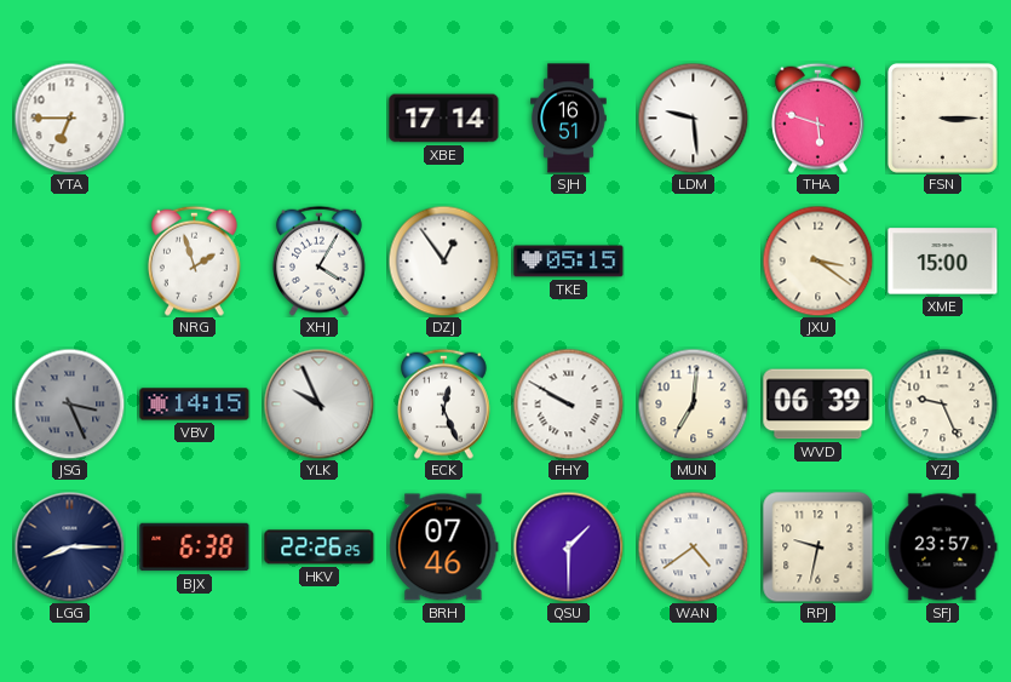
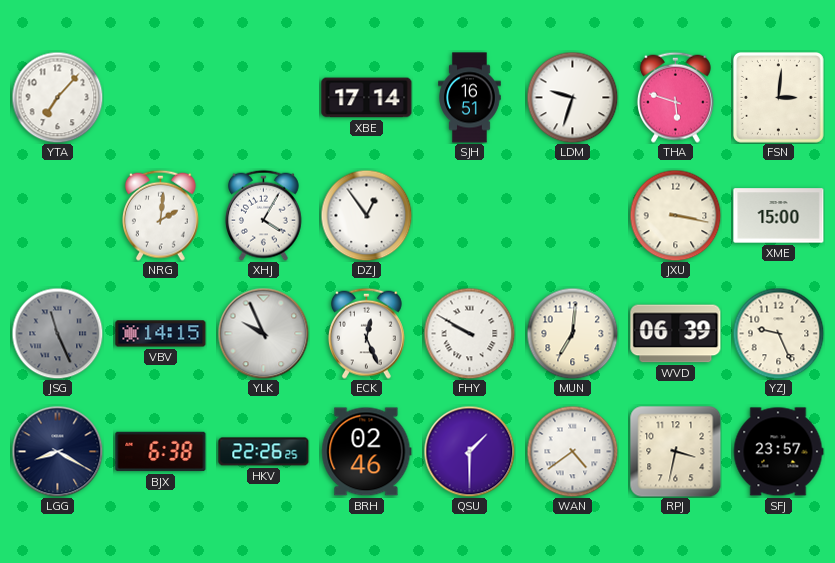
YTA: 6:45 -> 7:07
LDM: 9:29 -> 9:33
FSN: 3:15 -> 3:01
NRG: 1:57 -> 2:01
TKE: 05:15 -> none
JXU: 3:21 -> 3:17
JSG: 3:26 -> 11:26
LGG: 8:15 -> 8:20
BRH: 07:46 -> 02:46
RPJ: 9:32 -> 3:32
